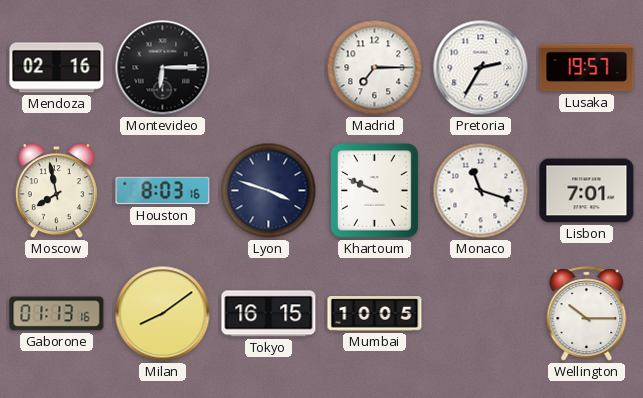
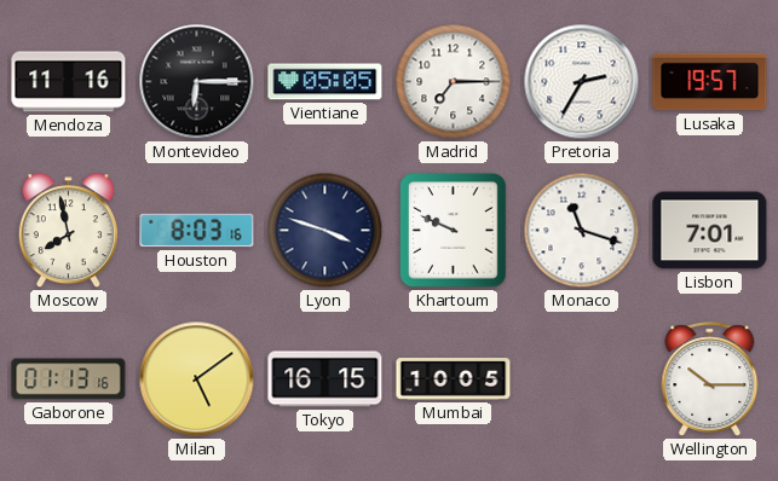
Mendoza: 02:16 -> 11:16
Vientiane: none -> 05:05
Milan: 8:09 -> 5:09
